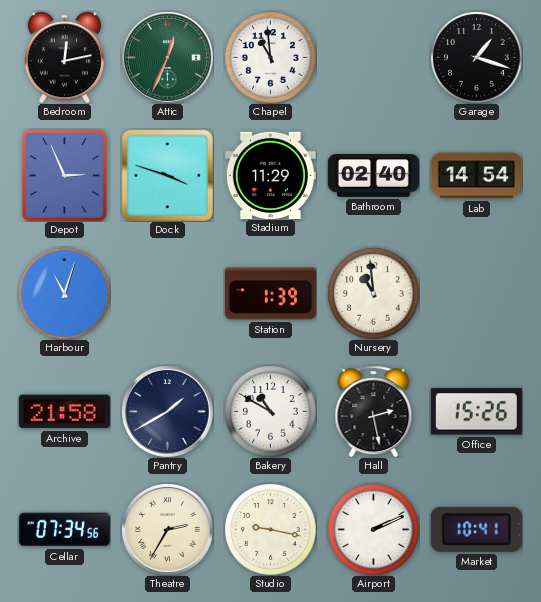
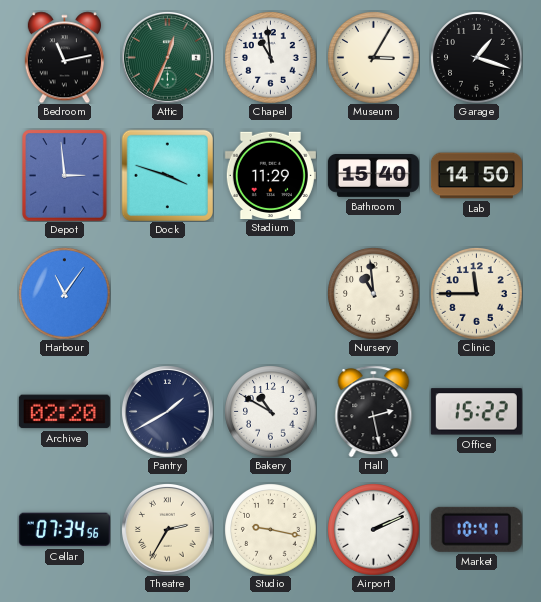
Bedroom: 12:13 -> 11:13
Museum: none -> 3:05
Depot: 2:56 -> 2:59
Bathroom: 02:40 -> 15:40
Lab: 14:54 -> 14:50
Harbour: 11:03 -> 11:06
Station: 1:39 -> none
Clinic: none -> 11:45
Archive: 21:58 -> 02:20
Office: 15:26 -> 15:22
